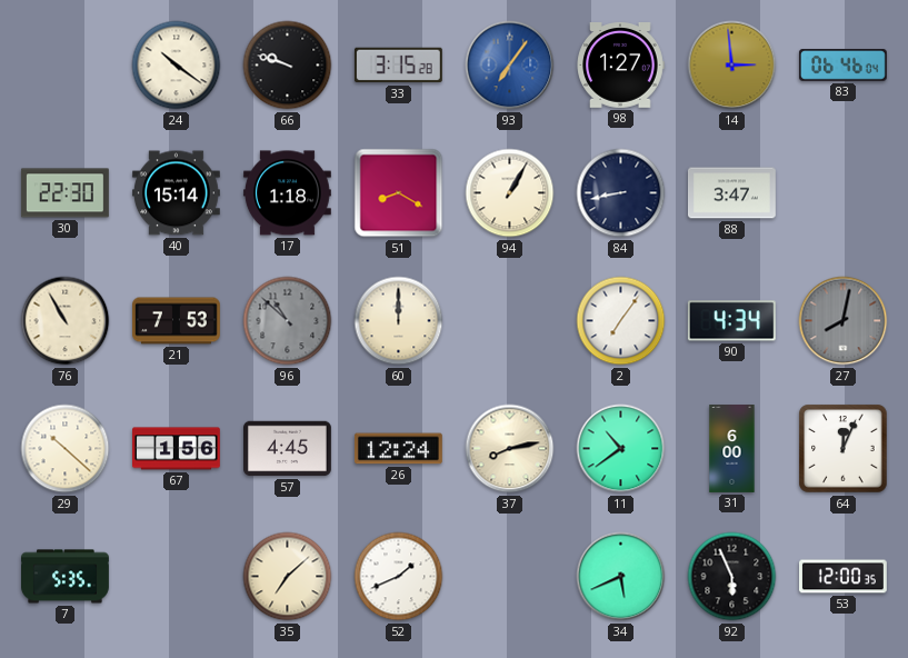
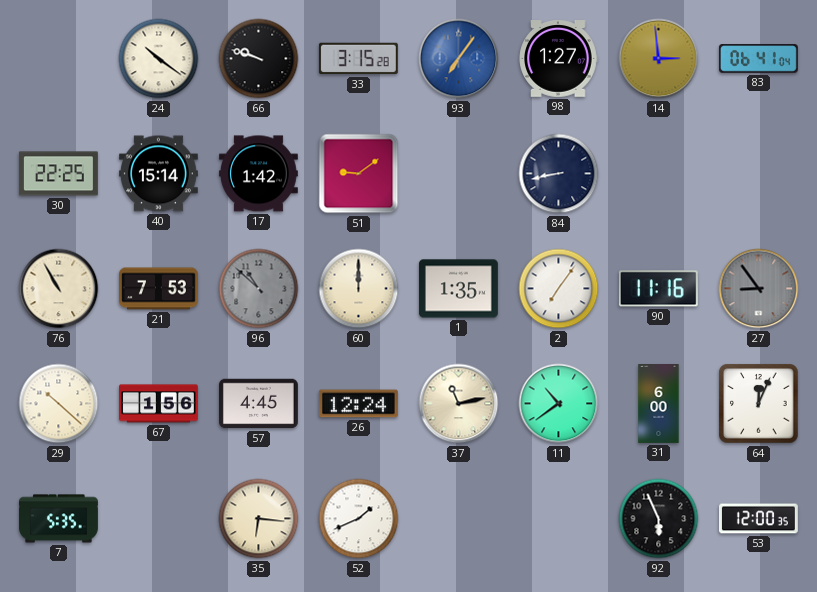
83: 06:46 -> 06:41
30: 22:30 -> 22:25
17: 1:18 -> 1:42
51: 8:20 -> 9:09
94: 1:05 -> none
88: 3:47 -> none
1: none -> 1:35
90: 4:34 -> 11:16
27: 8:02 -> 8:54
37: 8:13 -> 11:13
35: 7:08 -> 6:16
34: 5:41 -> none
